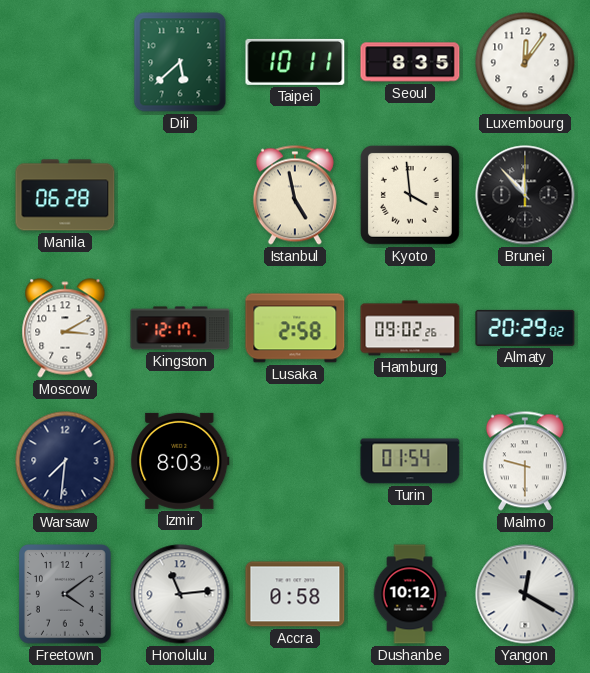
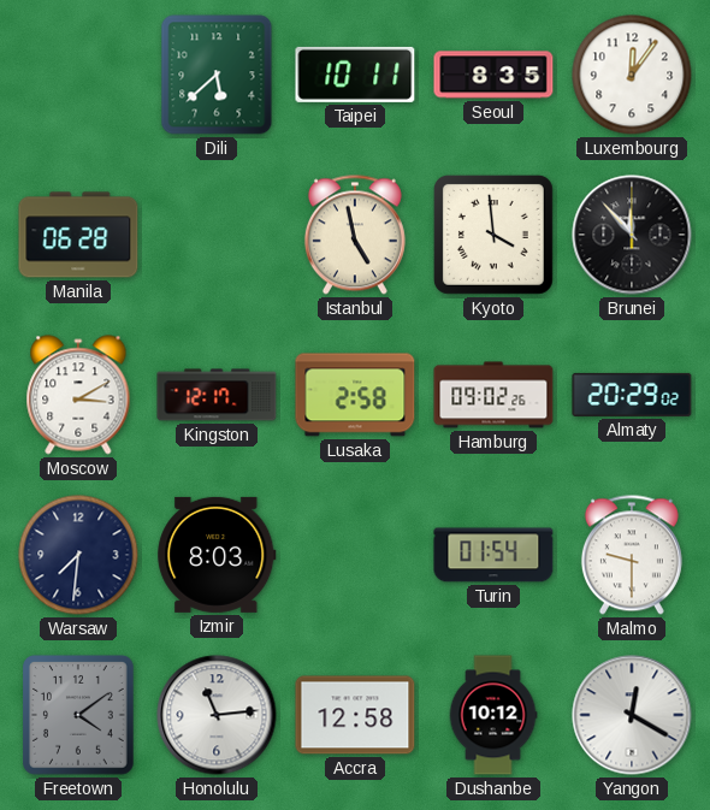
Accra: 0:58 -> 12:58
